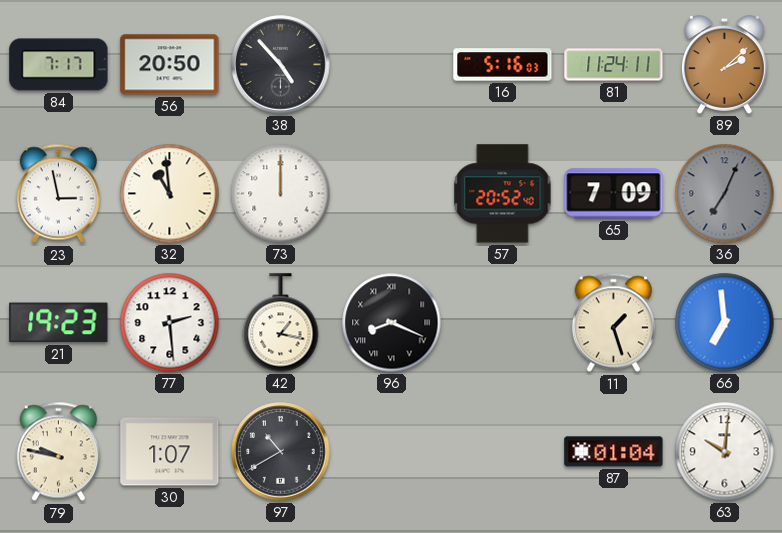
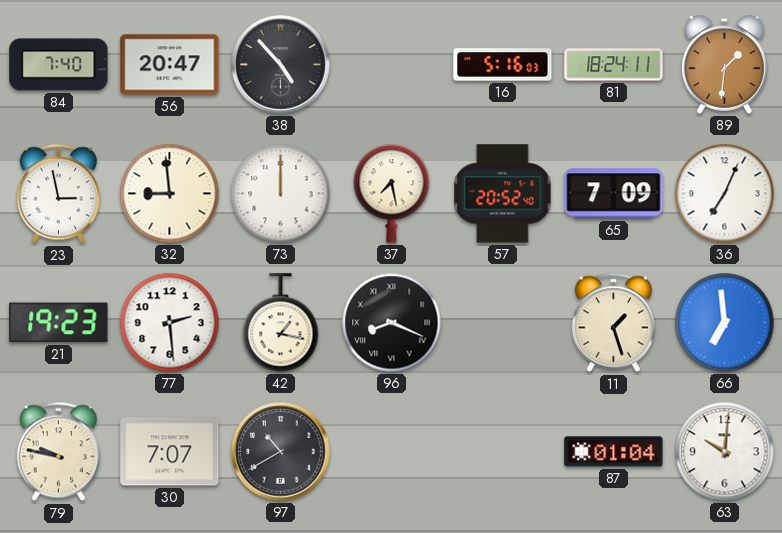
84: 7:17 -> 7:40
56: 20:50 -> 20:47
81: 11:24 -> 18:24
89: 2:08 -> 1:31
32: 10:59 -> 8:59
37: none -> 7:28
36 dial: grey -> white
30: 1:07 -> 7:07
